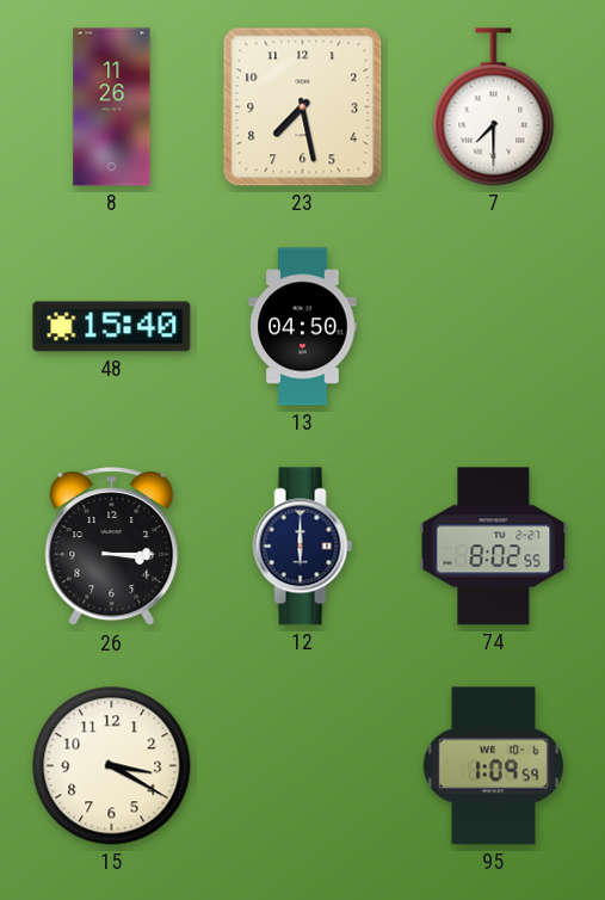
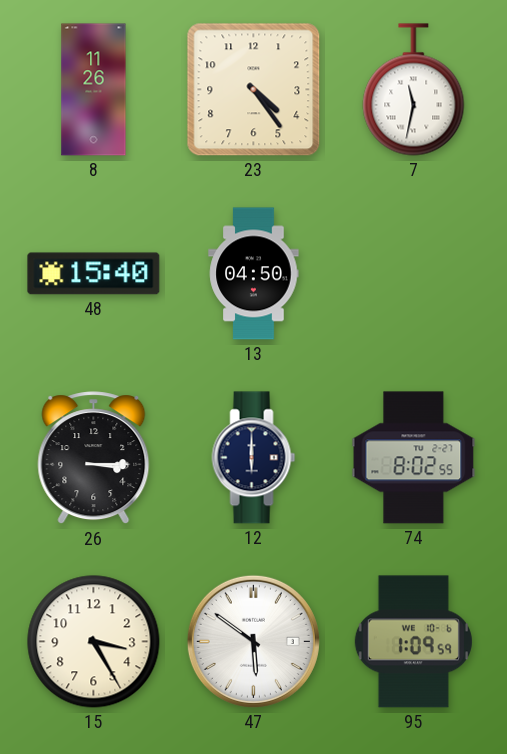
23: 7:28 -> 4:24
7: 7:30 -> 11:32
15: 3:20 -> 3:25
47: none -> 5:51
